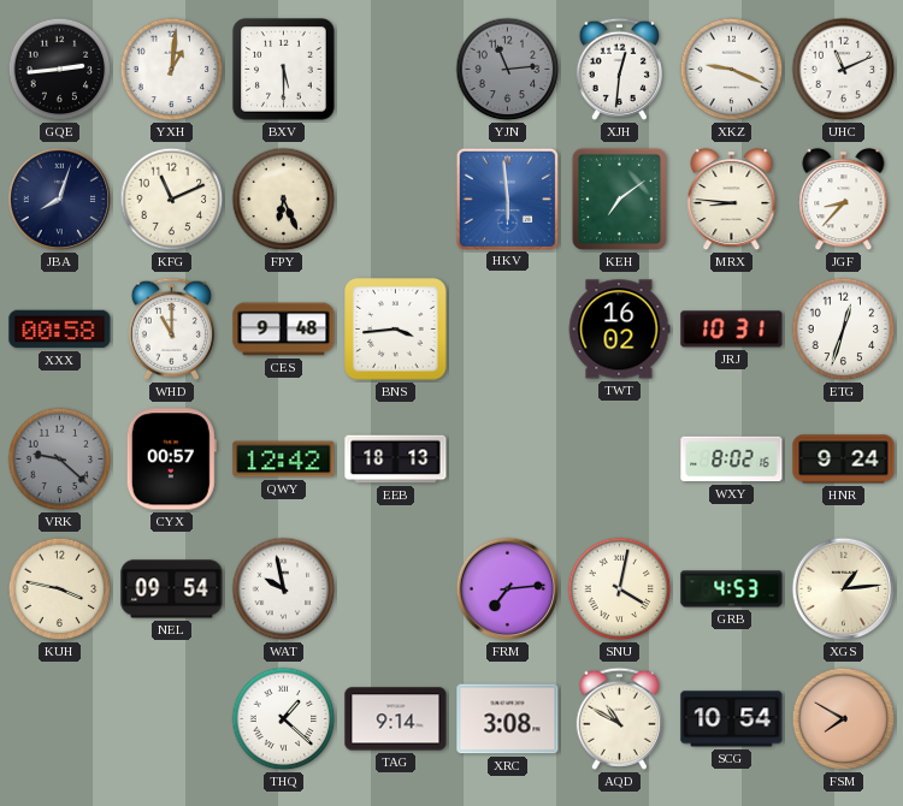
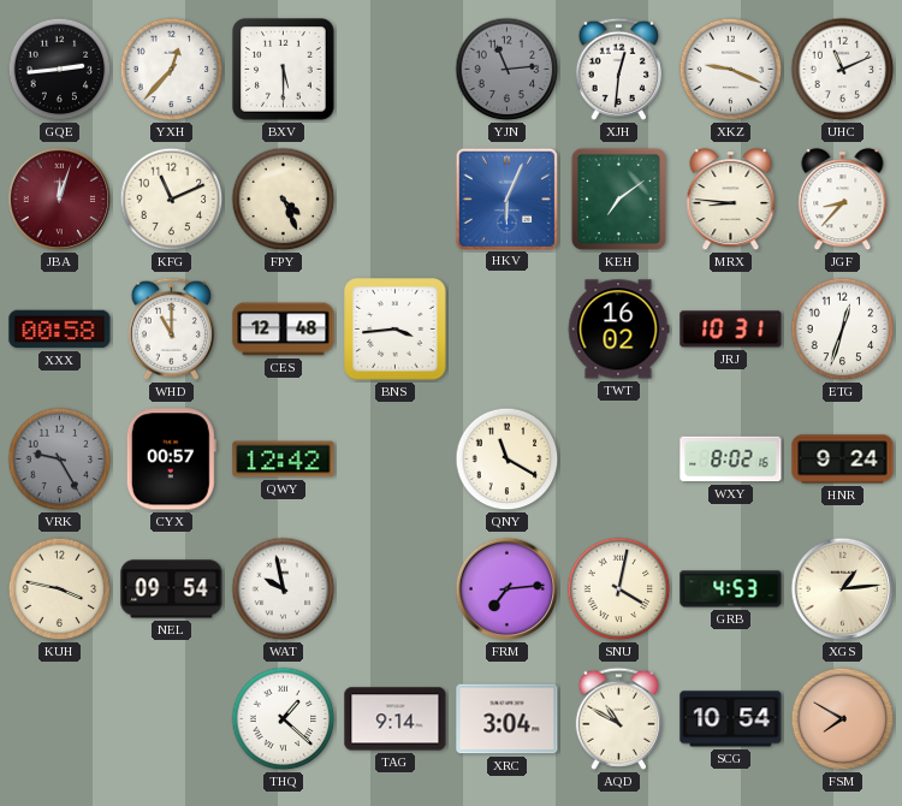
YXH: 1:01 -> 12:37
JBA: 8:03 -> 12:03
JBA dial: navy -> burgundy
FPY: 6:26 -> 4:26
HKV: 5:59 -> 6:04
CES: 9:48 -> 12:48
VRK: 9:22 -> 9:25
EEB: 18:13 -> none
QNY: none -> 11:20
XRC: 3:08 -> 3:04
